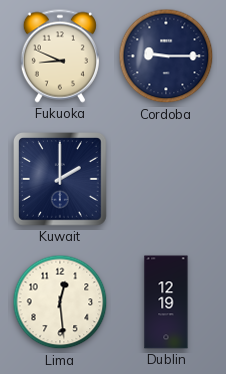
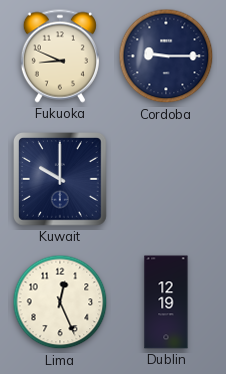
Kuwait: 2:00 -> 10:00
Lima: 12:29 -> 12:26
